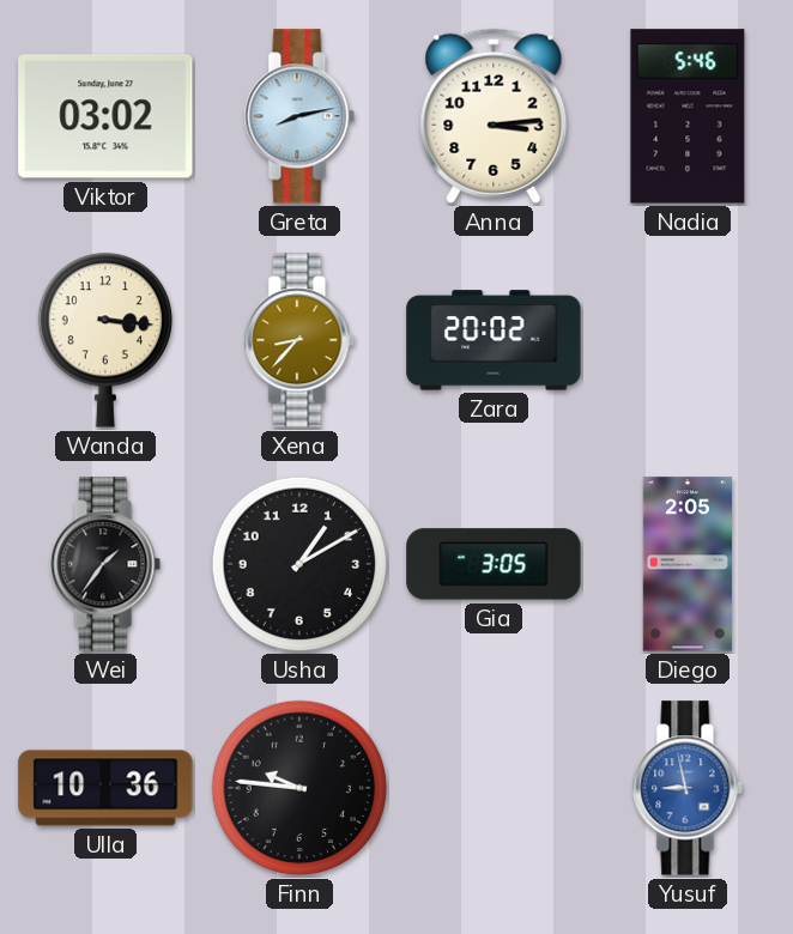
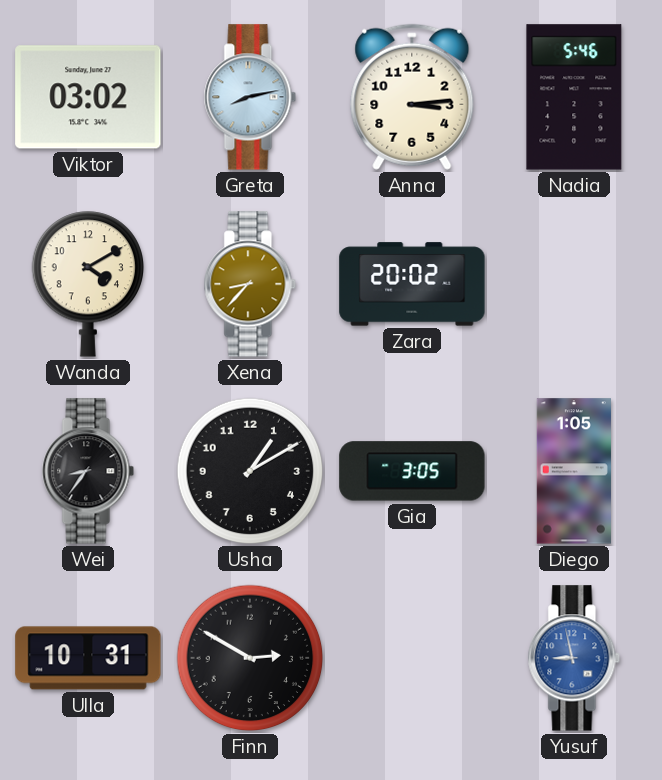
Wanda: 3:16 -> 4:10
Wei: 1:36 -> 8:36
Diego: 2:05 -> 1:05
Ulla: 10:36 -> 10:31
Finn: 9:46 -> 2:50
